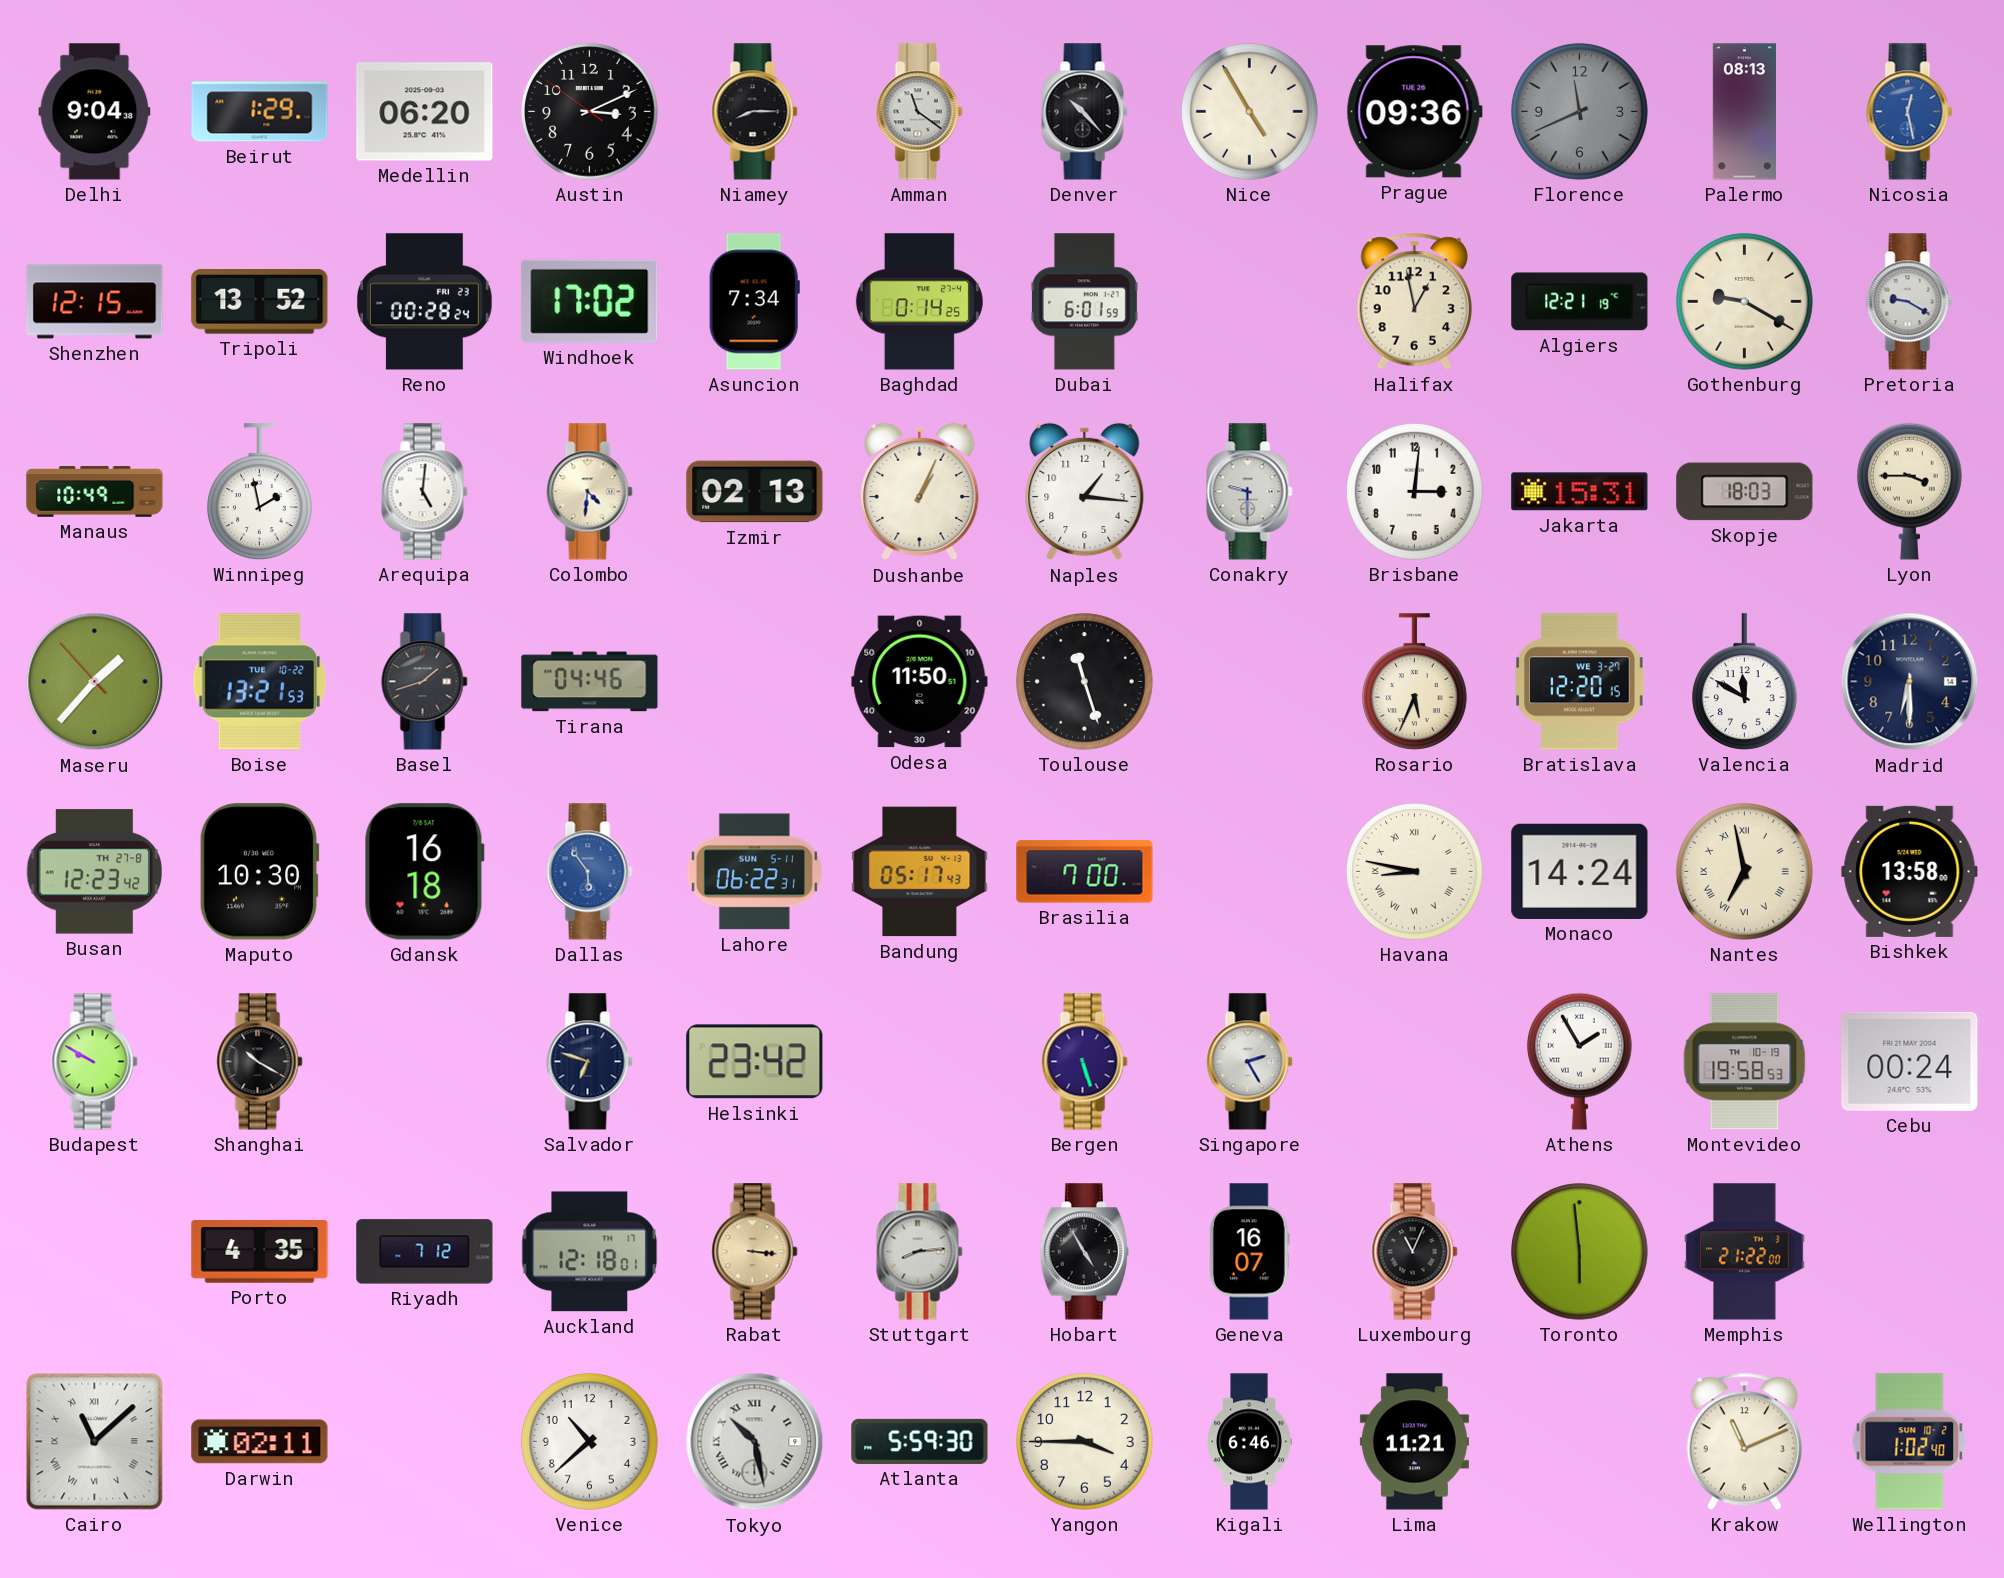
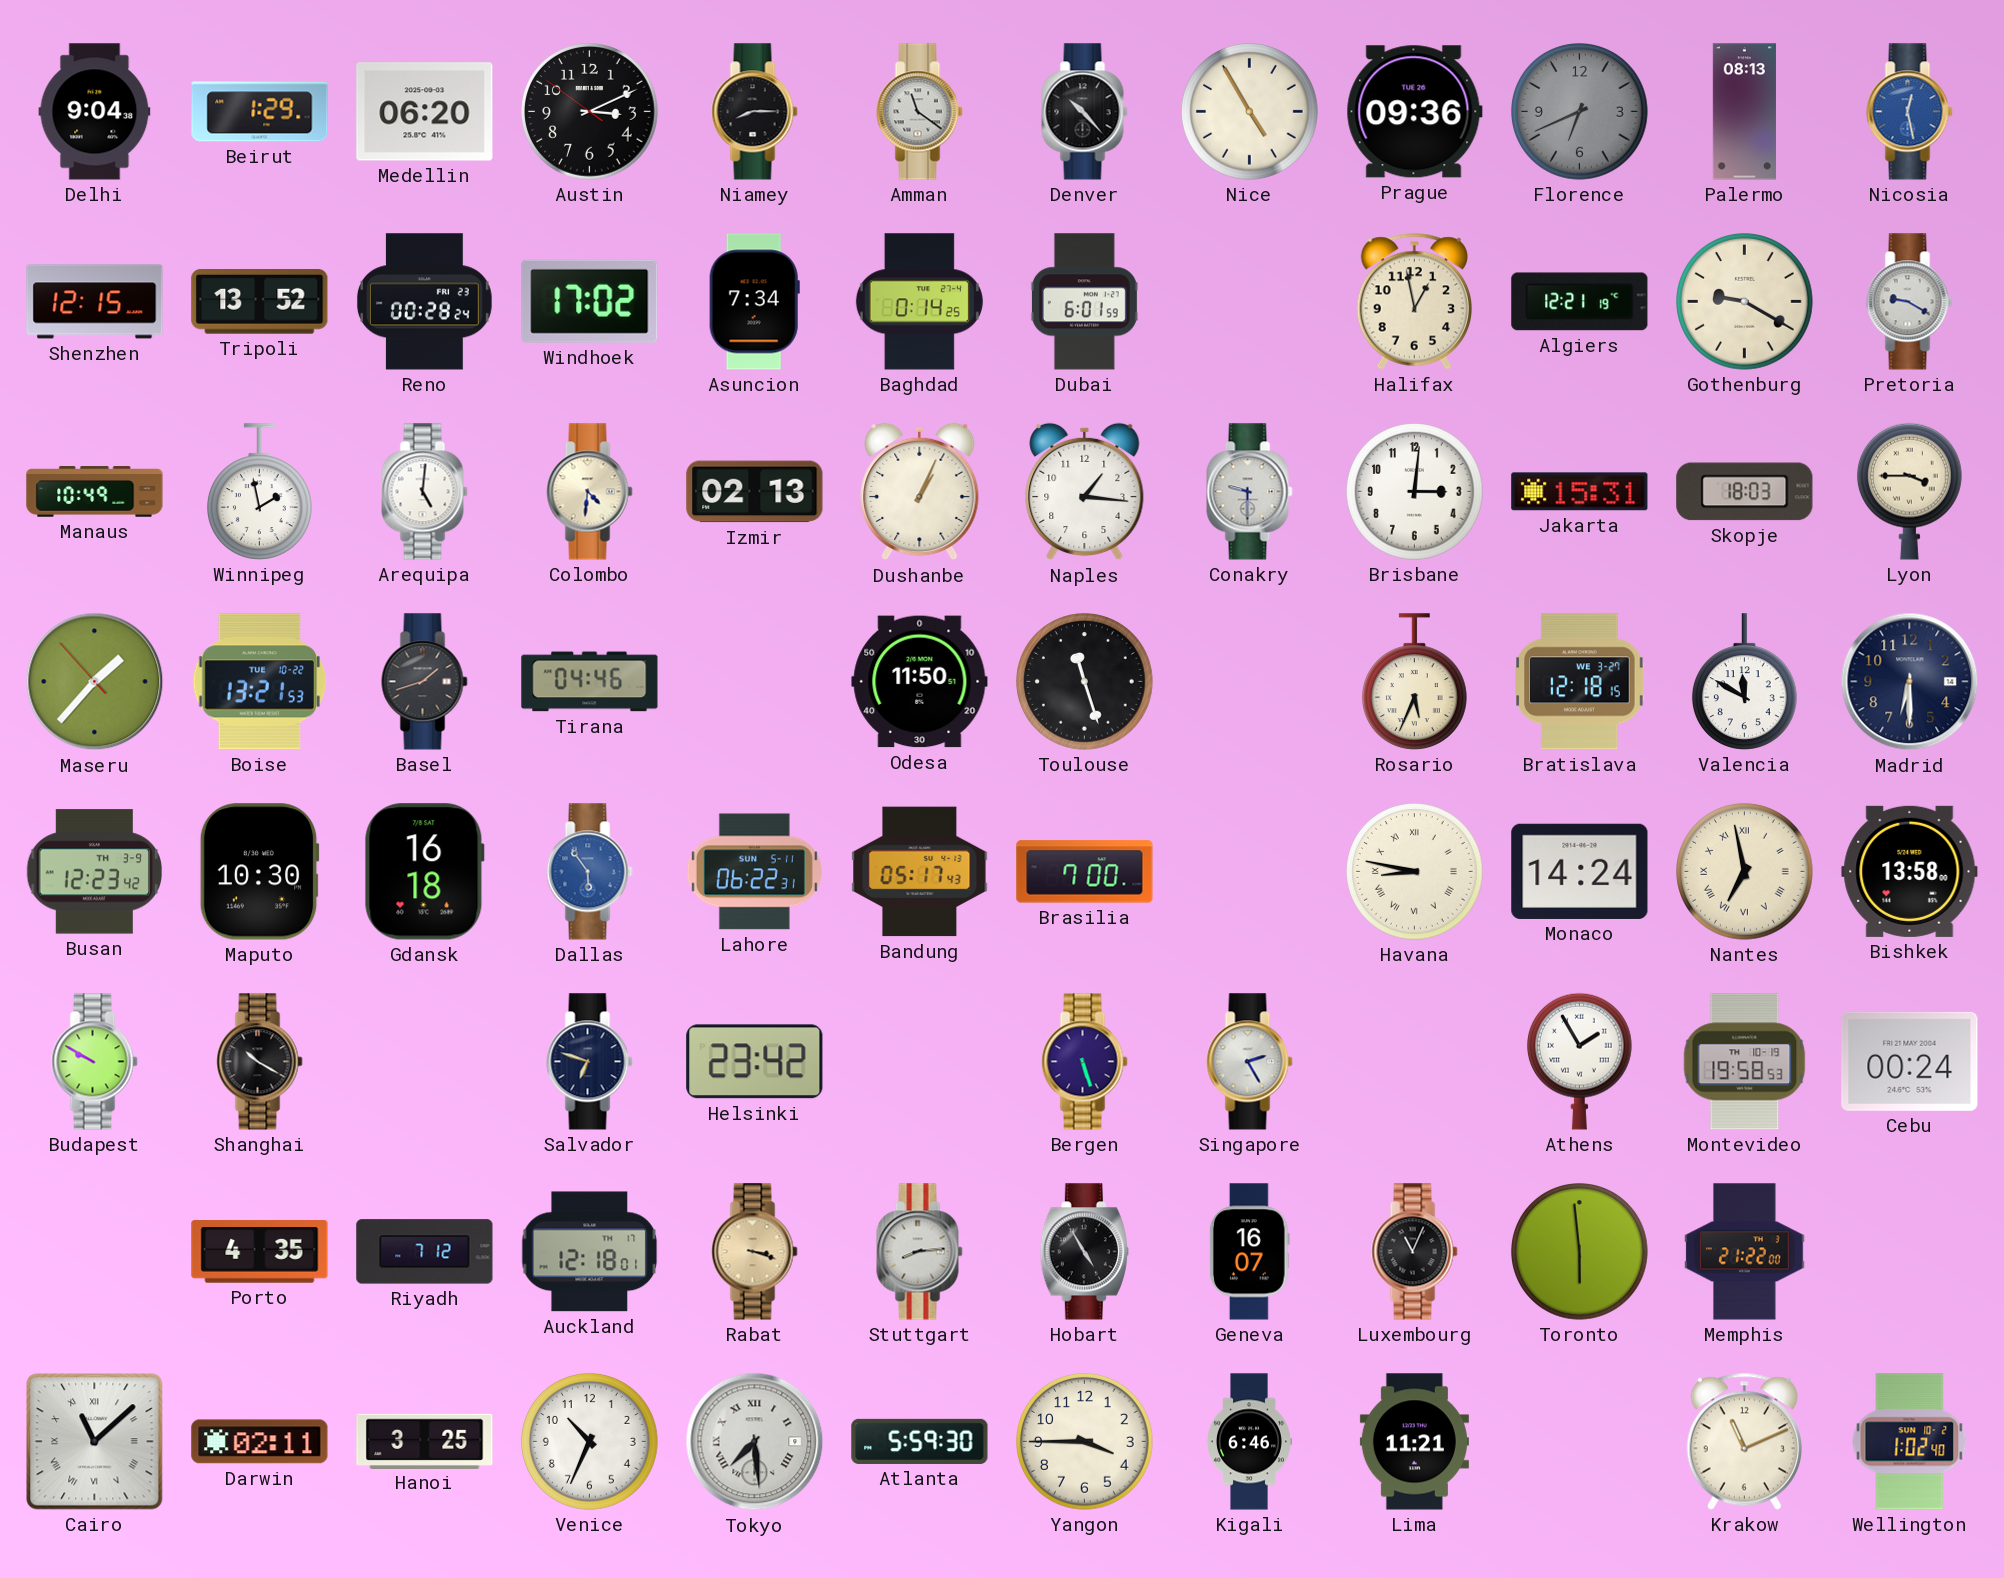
Florence: 11:41 -> 6:41
Bratislava: 12:20 -> 12:18
Busan date: TH 27-8 -> TH 3-9
Rabat: 3:16 -> 3:18
Hanoi: none -> 3:25
Venice: 10:38 -> 10:34
Tokyo: 10:28 -> 7:29
